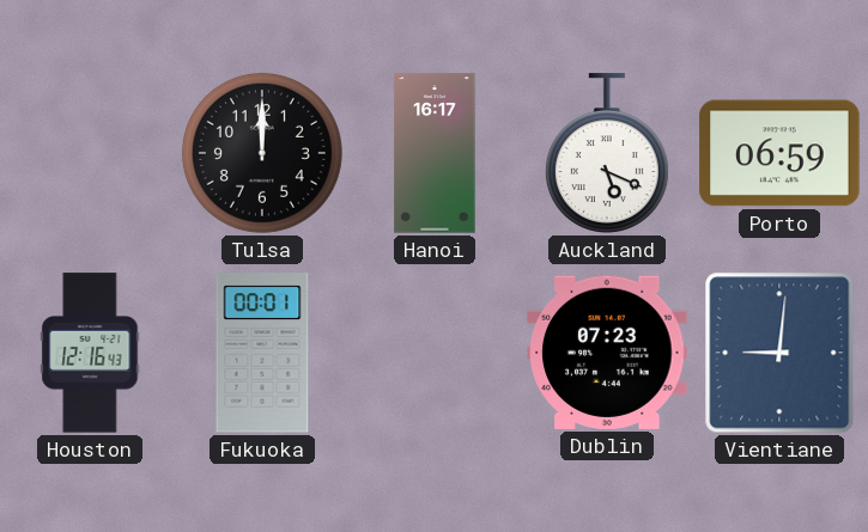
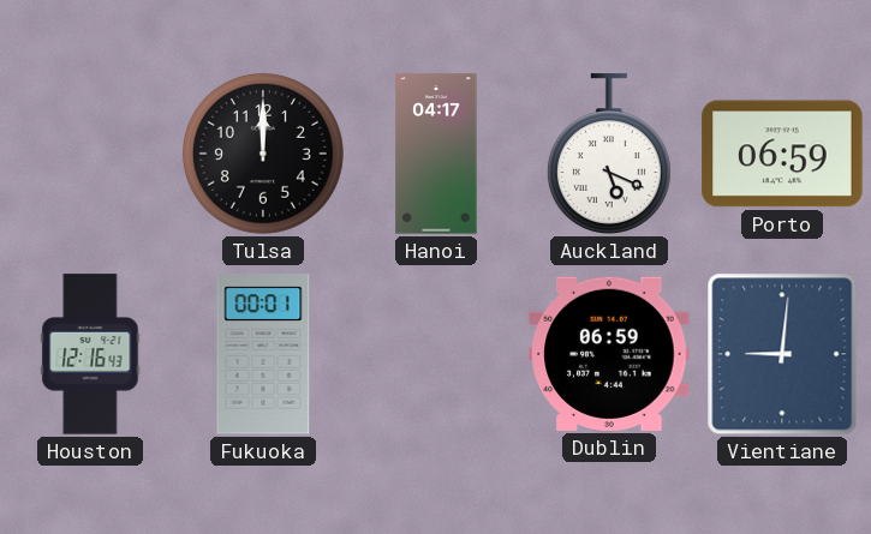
Hanoi: 16:17 -> 04:17
Dublin: 07:23 -> 06:59
